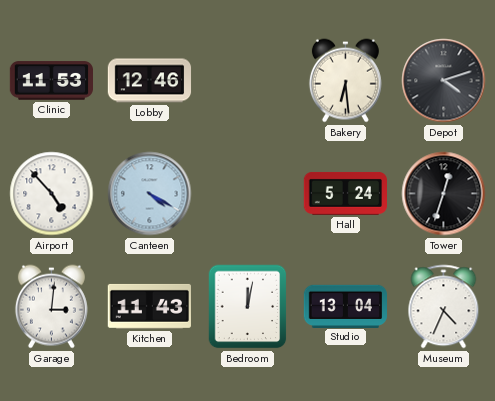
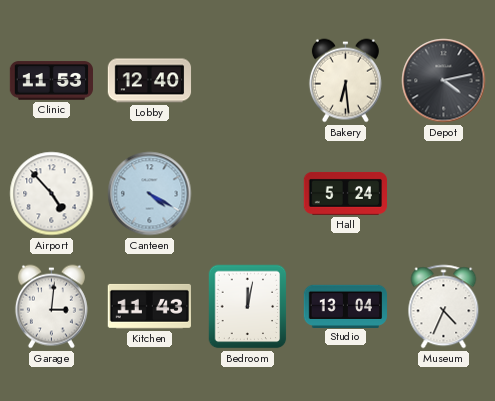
Lobby: 12:46 -> 12:40
Depot: 4:12 -> 4:13
Tower: 12:33 -> none
